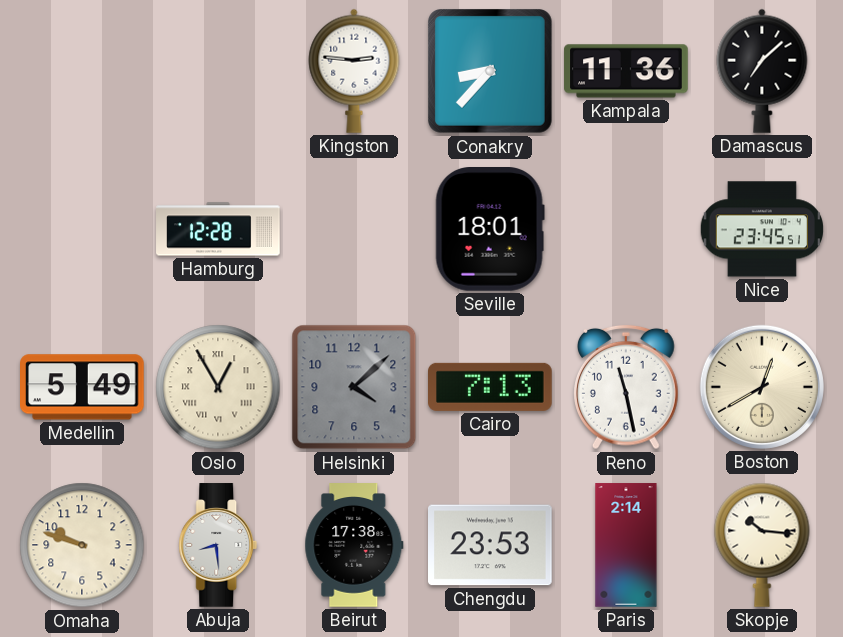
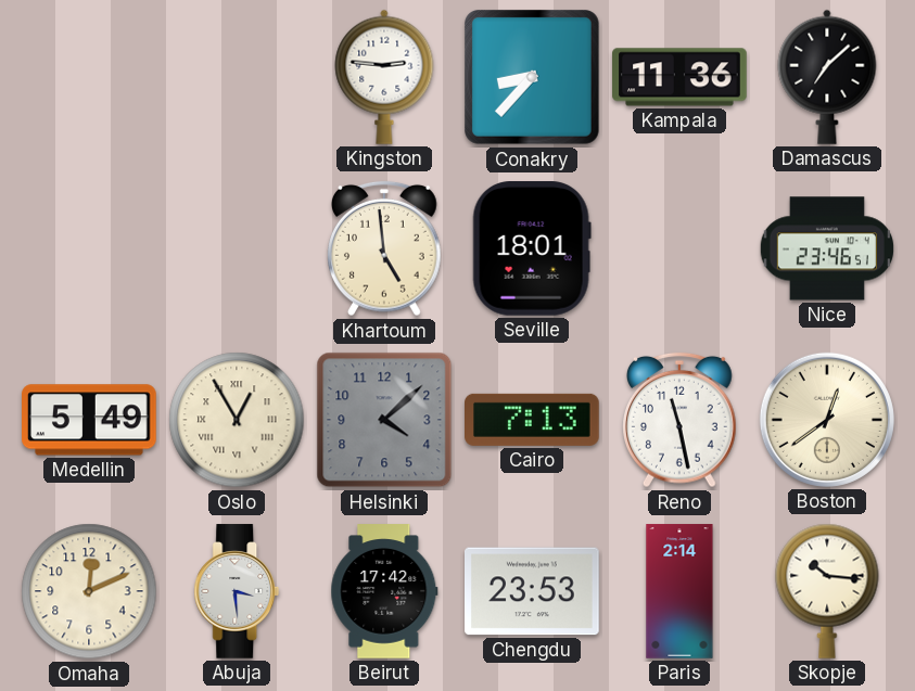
Hamburg: 12:28 -> none
Khartoum: none -> 4:59
Nice: 23:45 -> 23:46
Boston: 12:40 -> 12:39
Omaha: 9:48 -> 12:11
Abuja: 8:29 -> 3:29
Beirut: 17:38 -> 17:42
